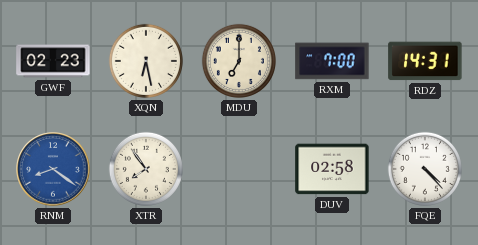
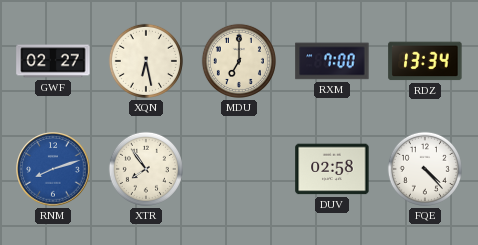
GWF: 02:23 -> 02:27
RDZ: 14:31 -> 13:34
RNM: 8:21 -> 8:12
